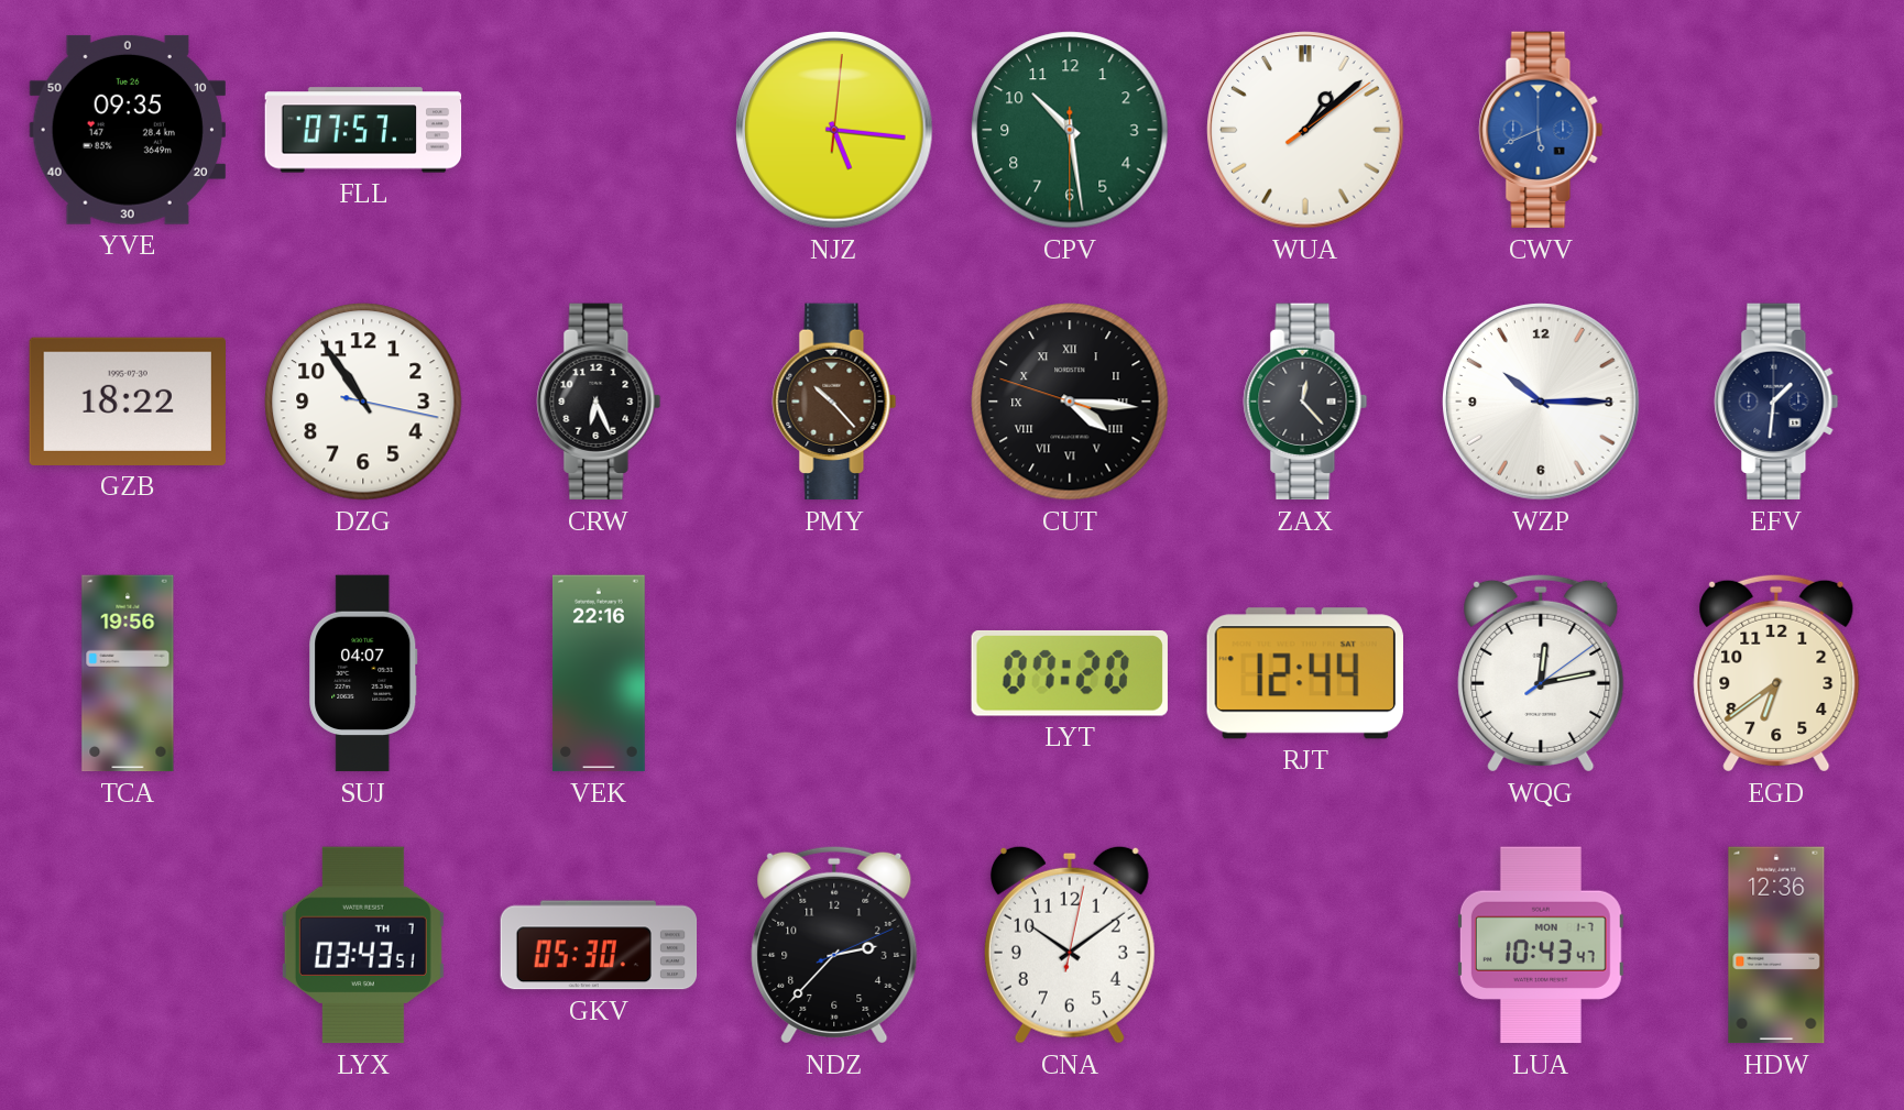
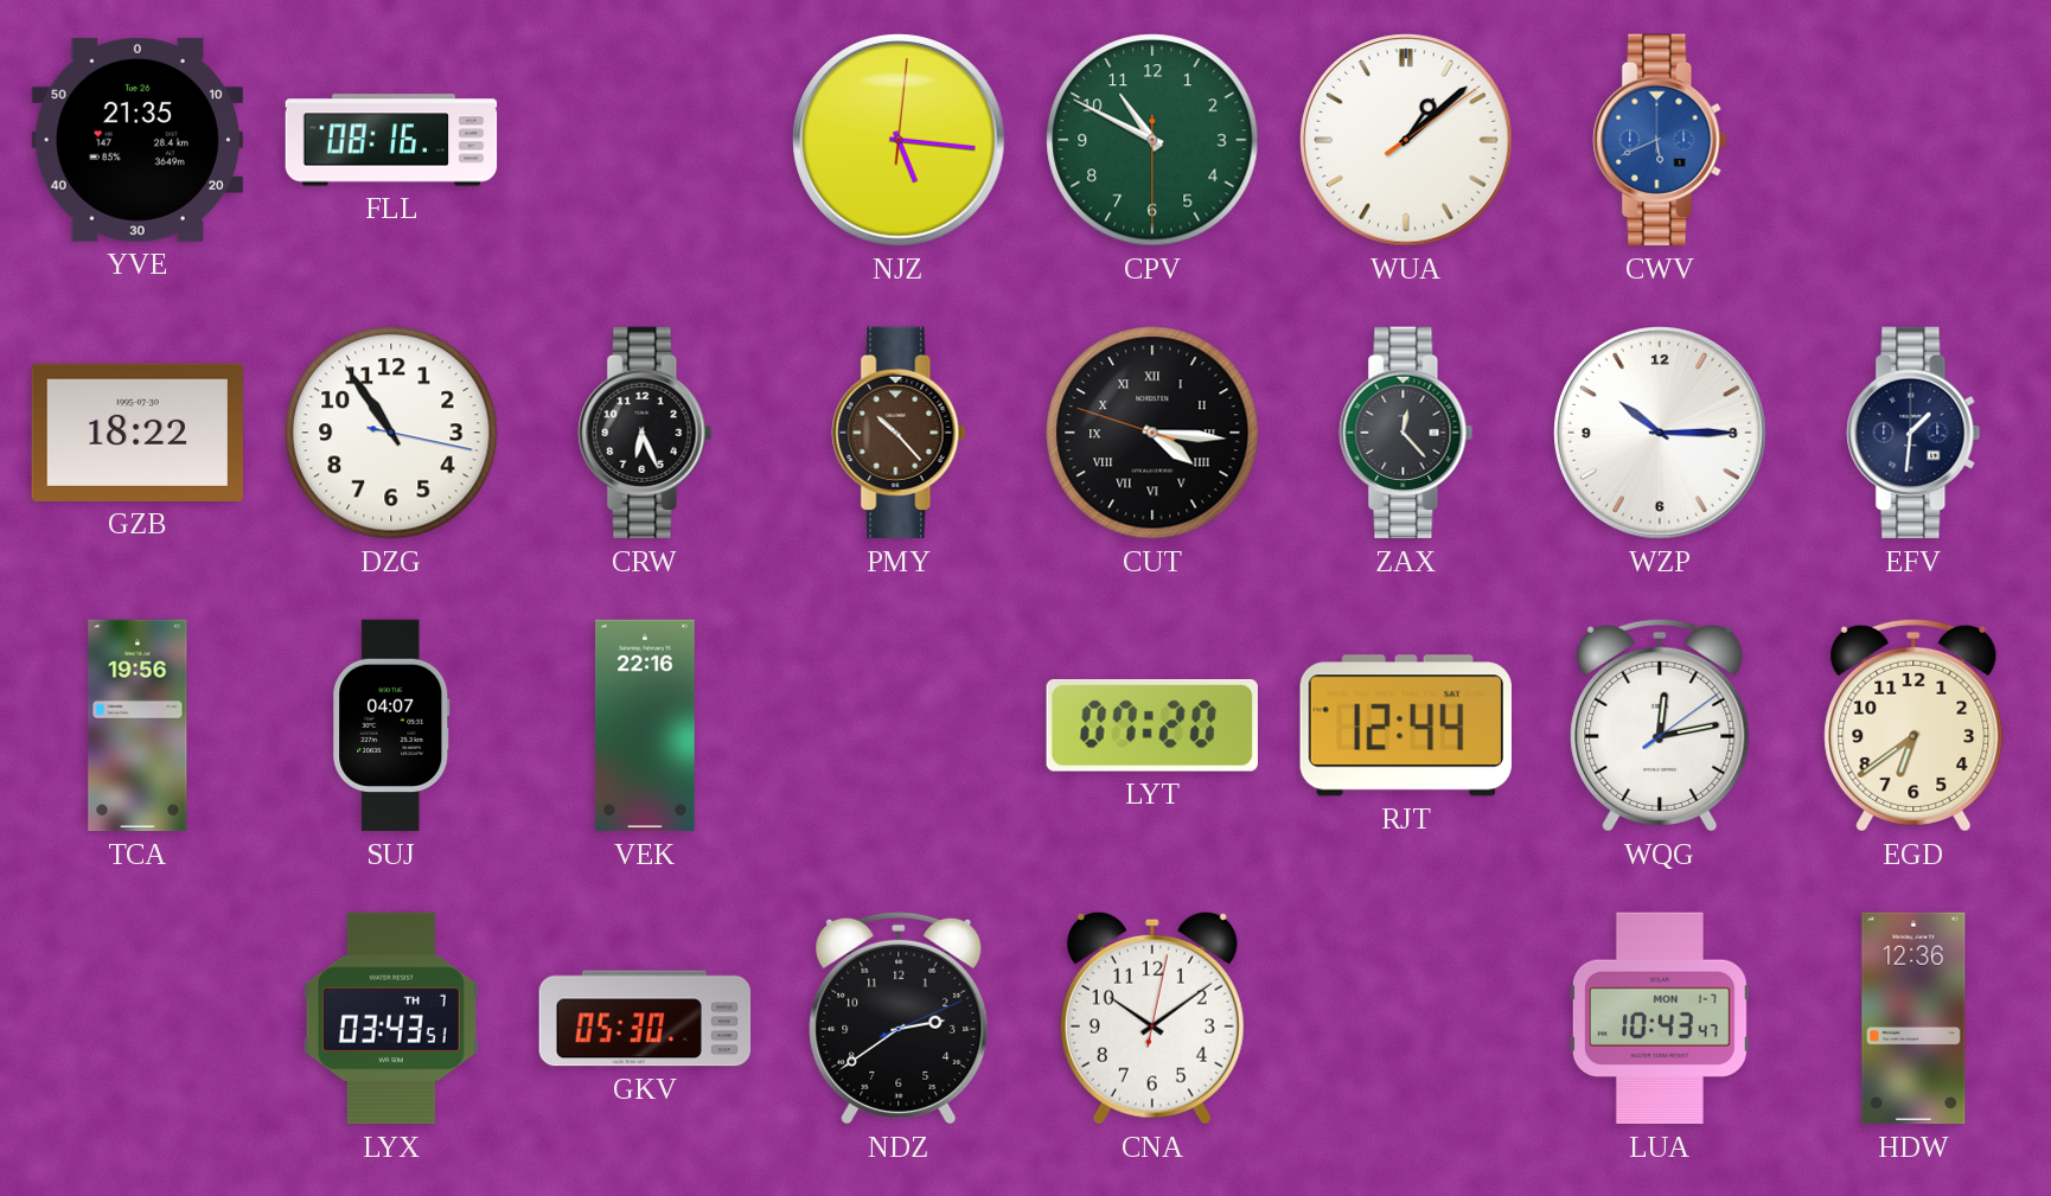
YVE: 09:35 -> 21:35
FLL: 07:57 -> 08:16
CPV: 10:28 -> 10:49
NDZ: 2:37 -> 2:39
